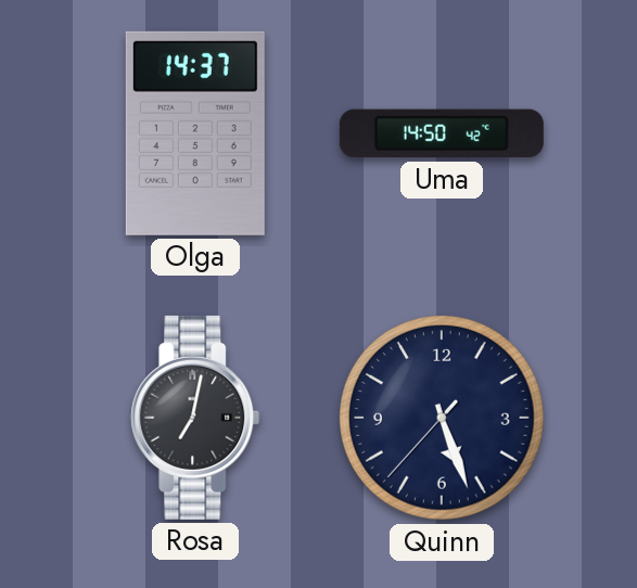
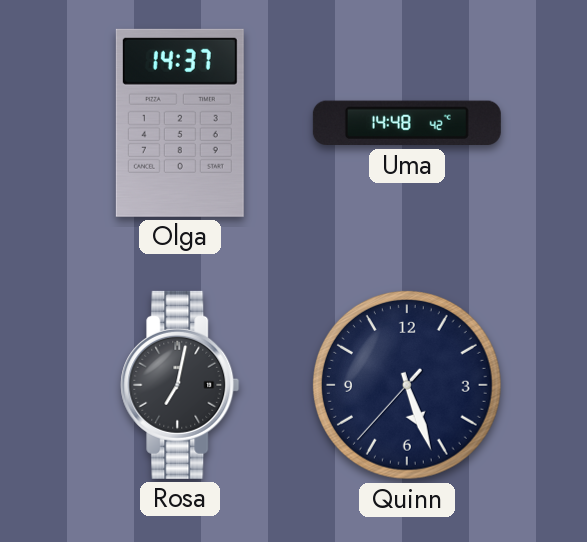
Uma: 14:50 -> 14:48
